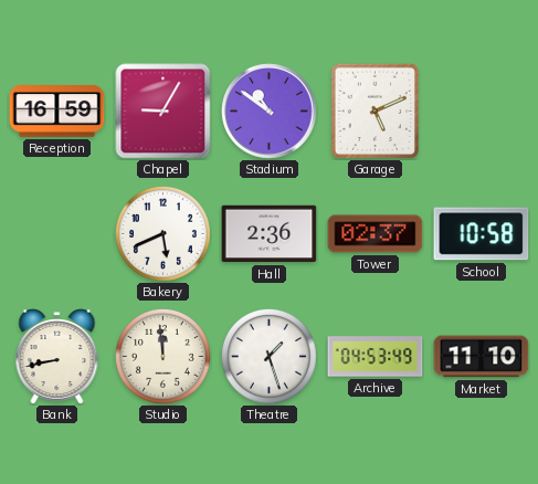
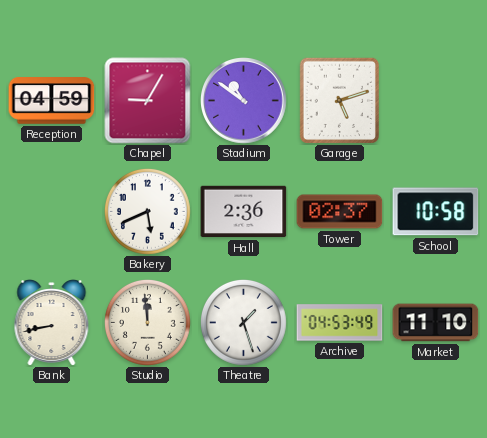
Reception: 16:59 -> 04:59
Garage: 5:11 -> 5:12
